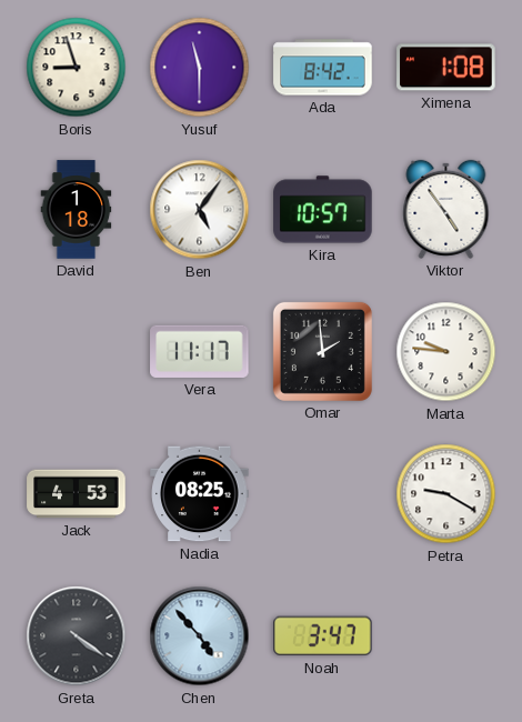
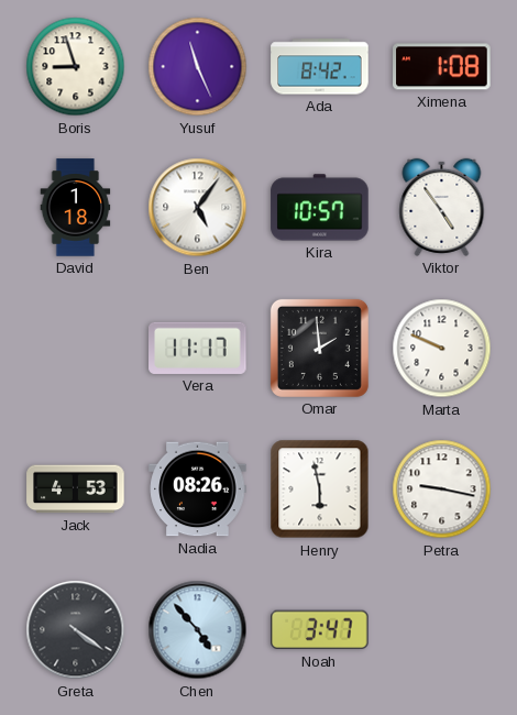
Yusuf: 11:30 -> 11:26
Marta: 9:46 -> 9:49
Nadia: 08:25 -> 08:26
Henry: none -> 5:58
Petra: 9:20 -> 9:17
